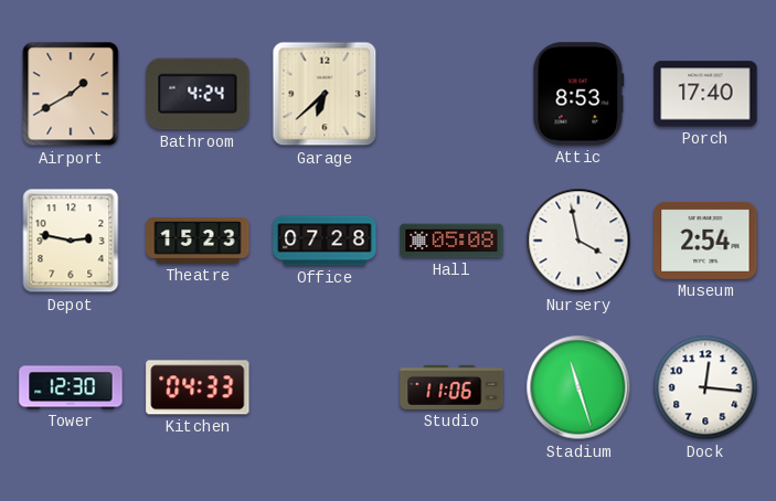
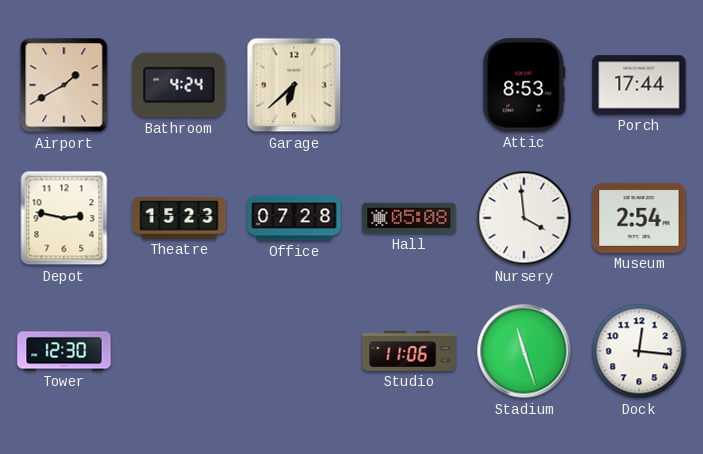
Porch: 17:40 -> 17:44
Nursery: 3:58 -> 3:59
Kitchen: 04:33 -> none
